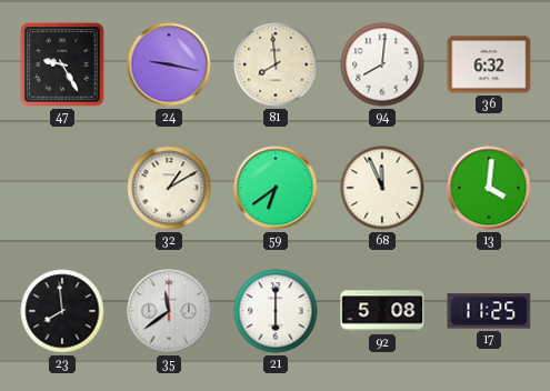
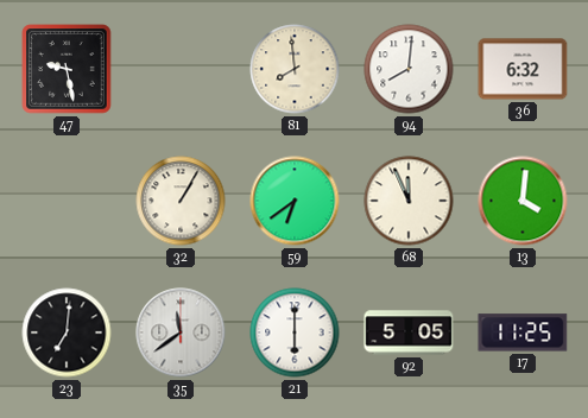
47: 9:25 -> 9:28
24: 9:17 -> none
32: 1:10 -> 1:05
23: 7:59 -> 7:01
92: 5:08 -> 5:05
